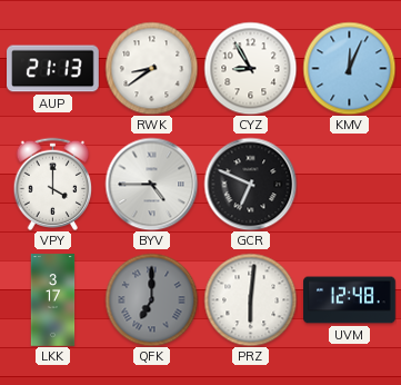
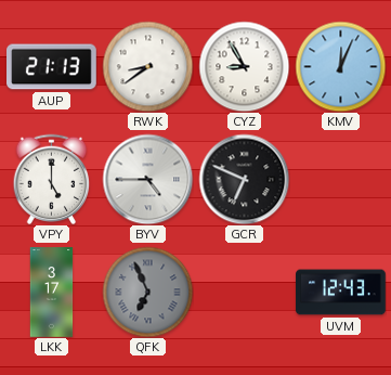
VPY: 4:00 -> 5:00
QFK: 7:00 -> 6:56
PRZ: 6:01 -> none
UVM: 12:48 -> 12:43
